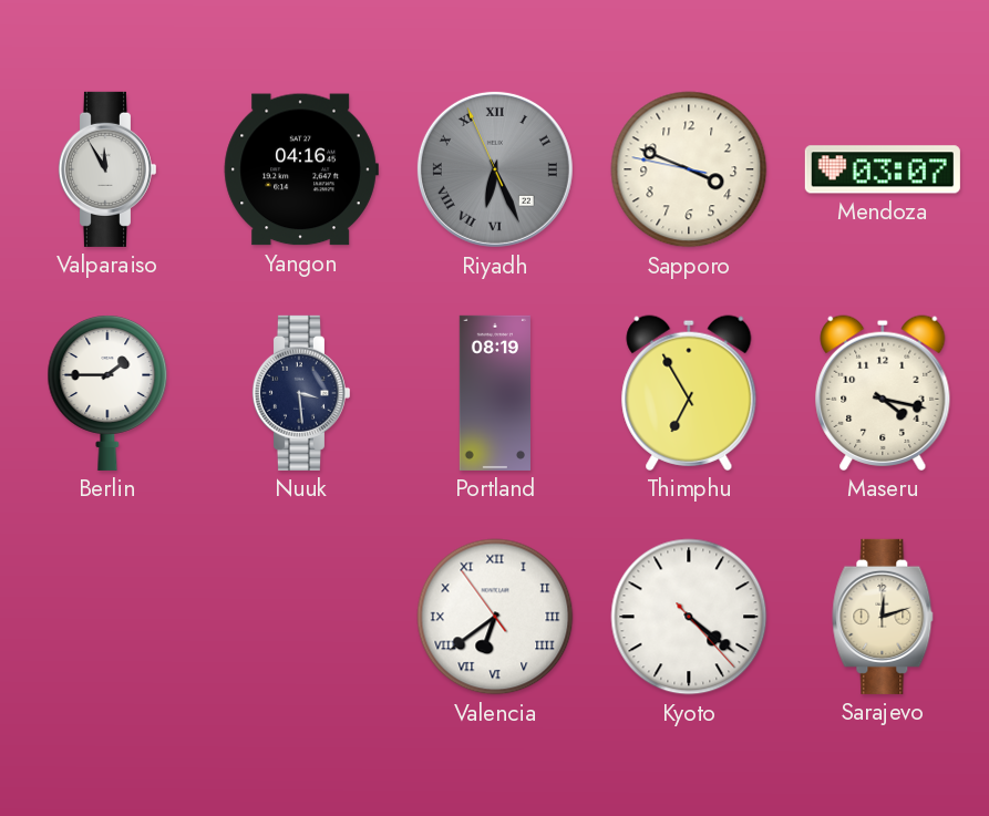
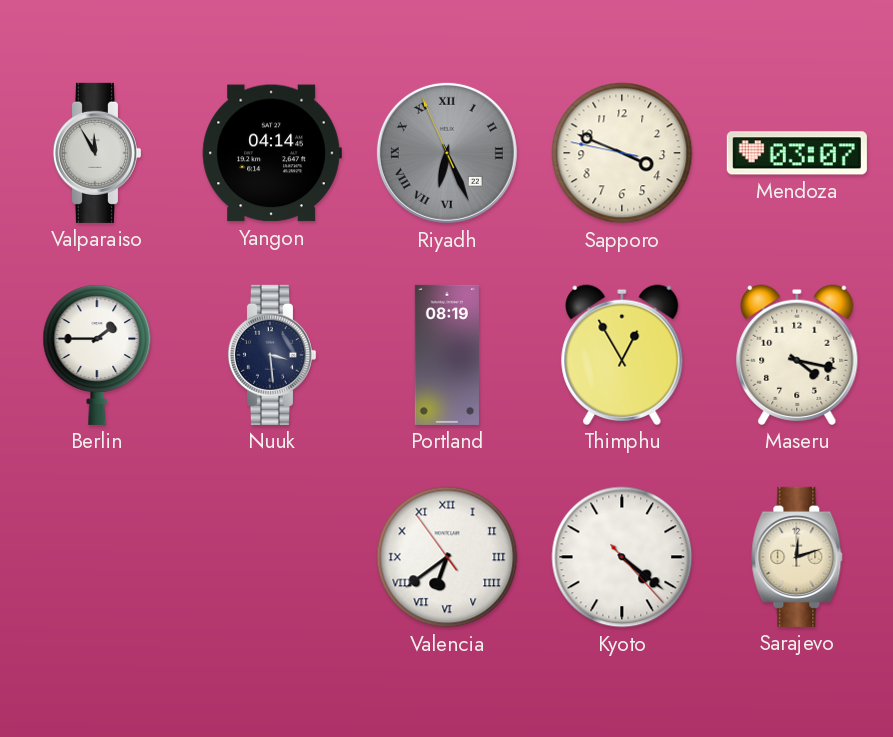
Yangon: 04:16 -> 04:14
Thimphu: 6:55 -> 12:55
